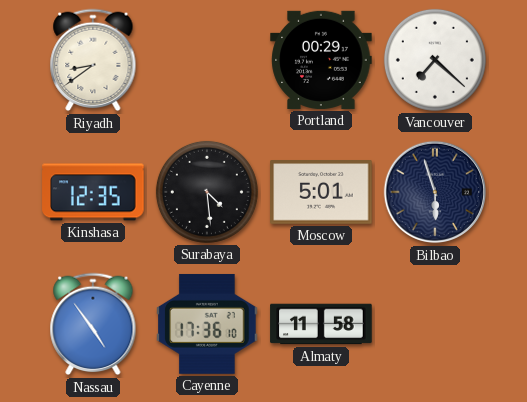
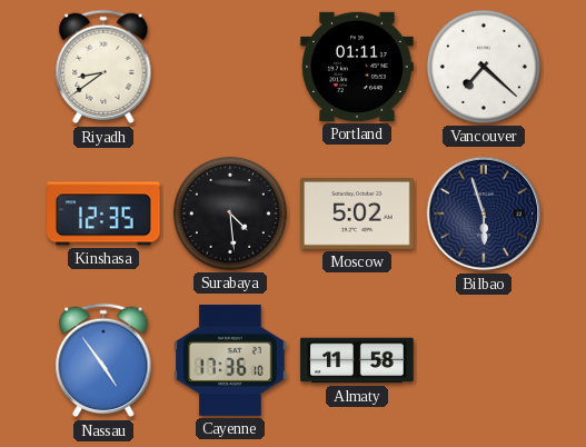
Portland: 00:29 -> 01:11
Moscow: 5:01 -> 5:02
